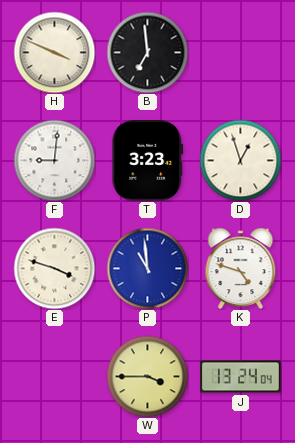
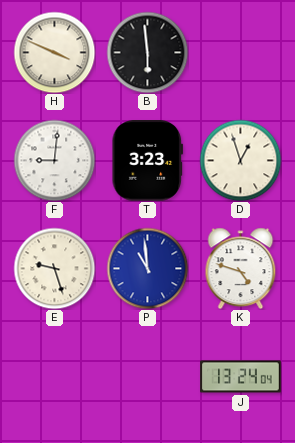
B: 6:59 -> 5:59
E: 3:48 -> 9:27
W: 3:45 -> none
